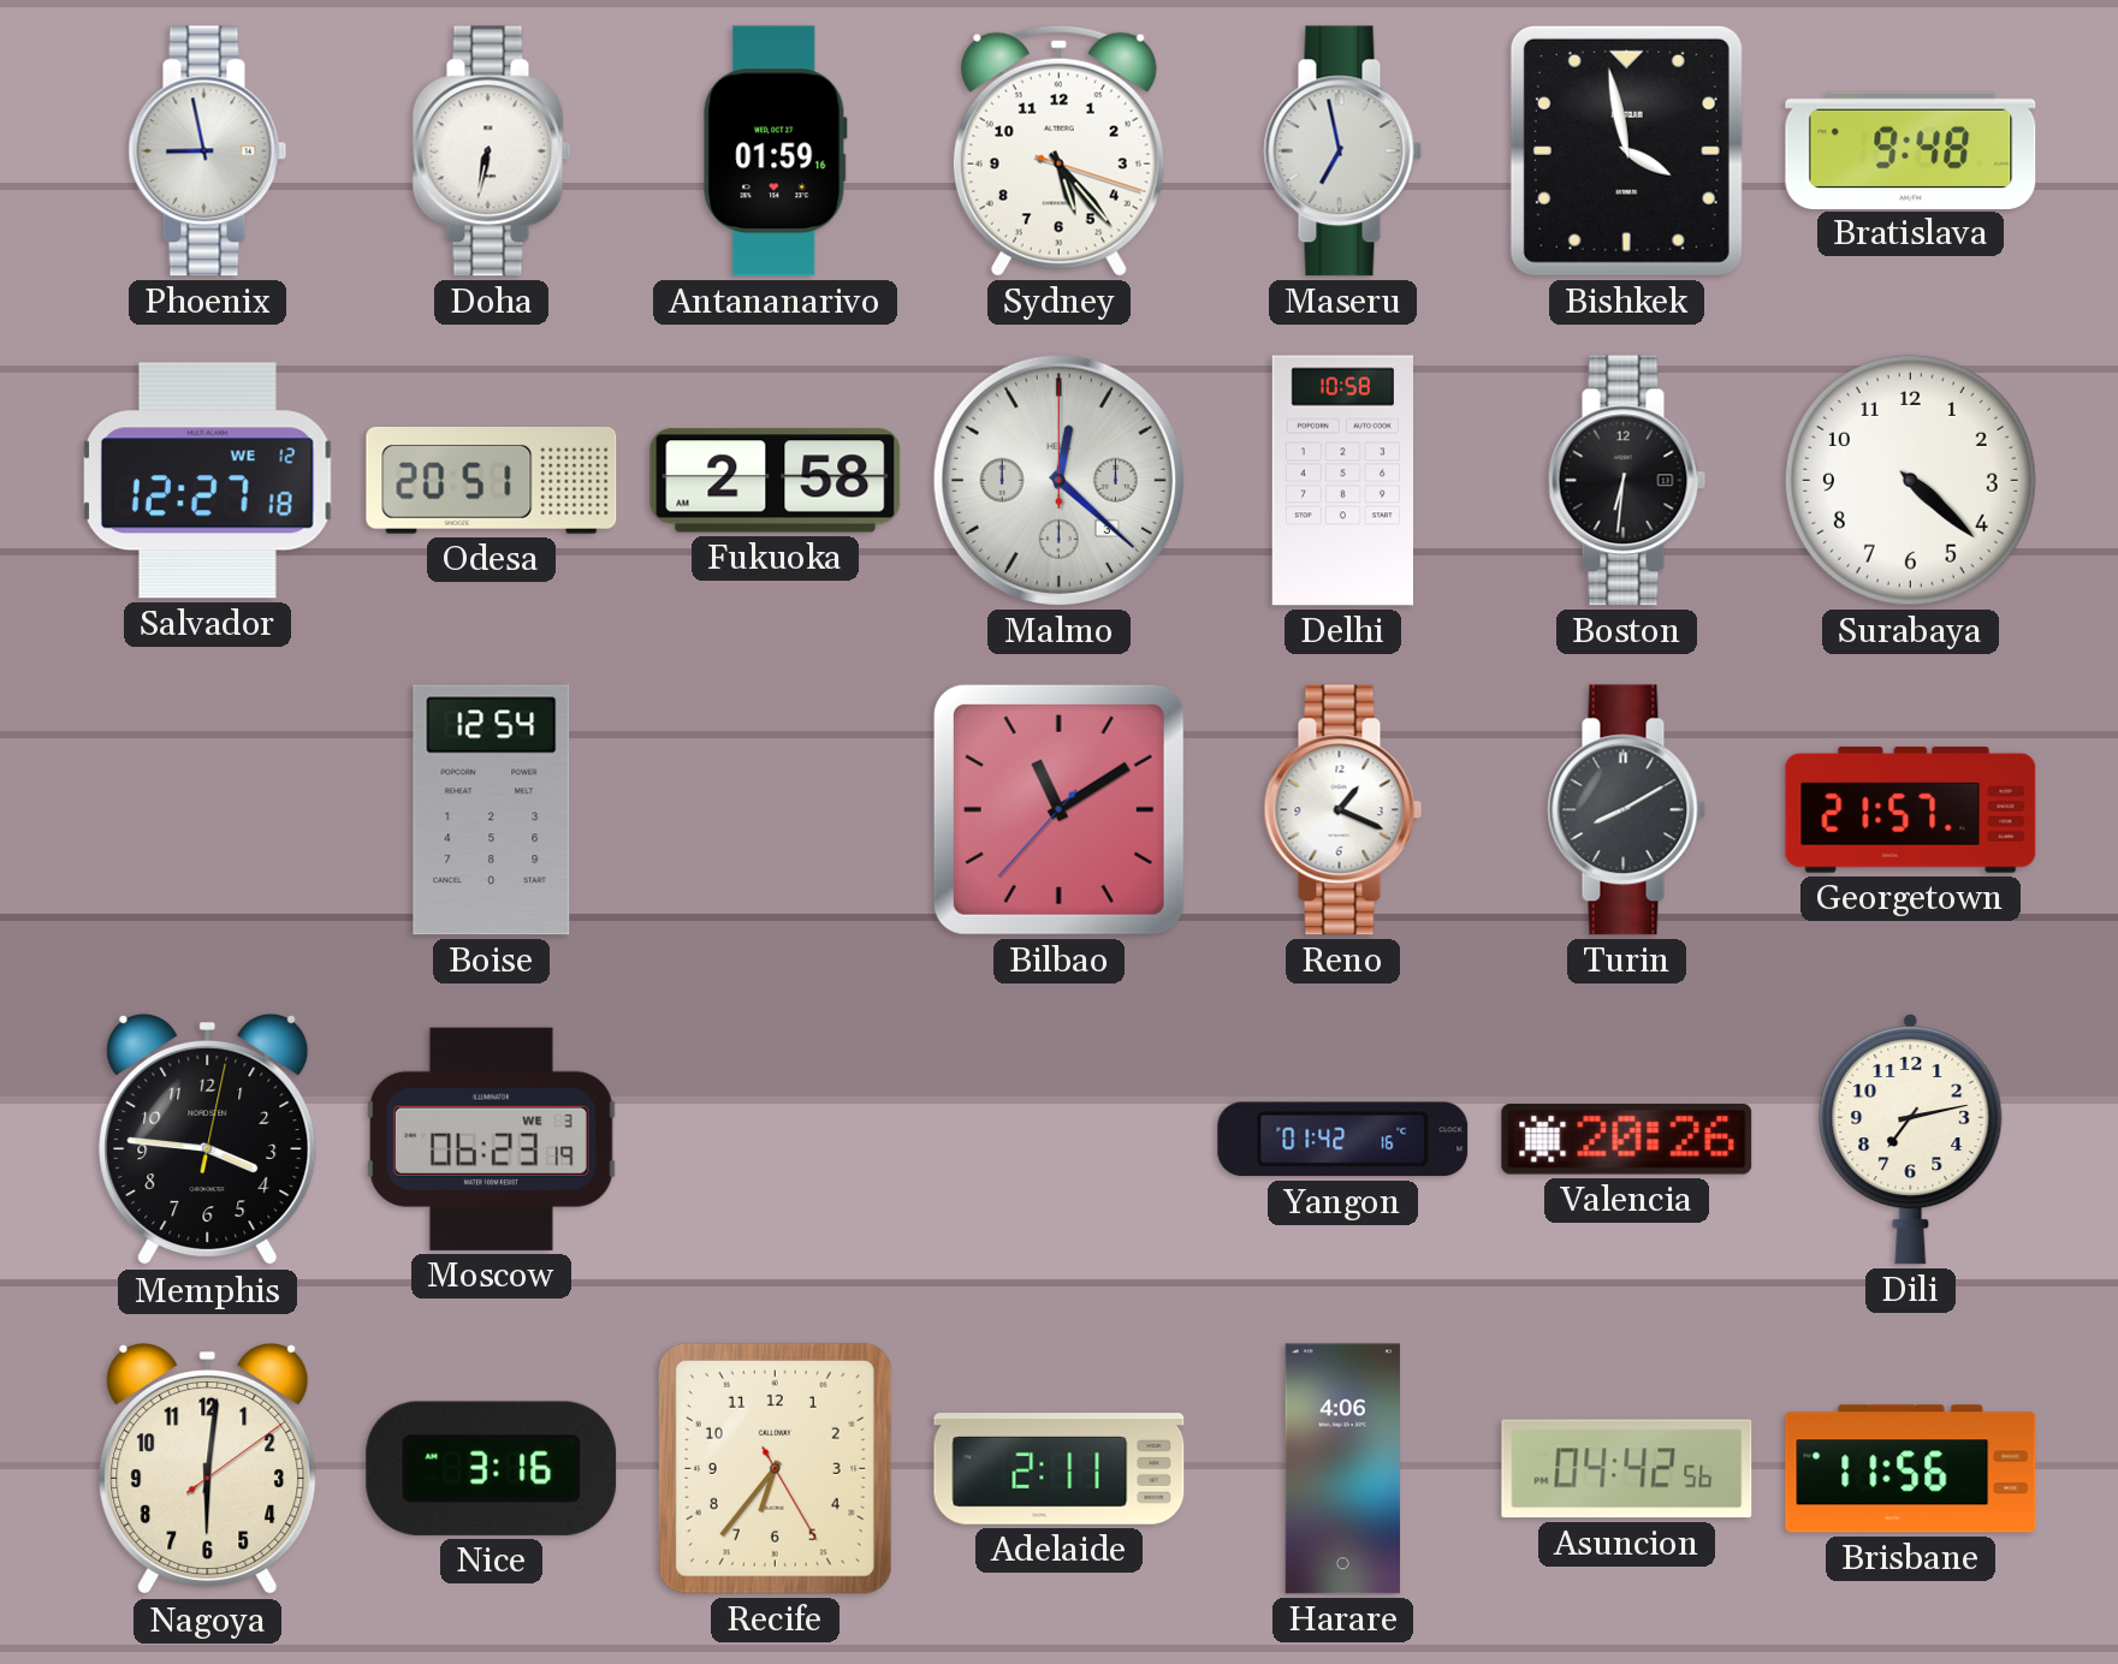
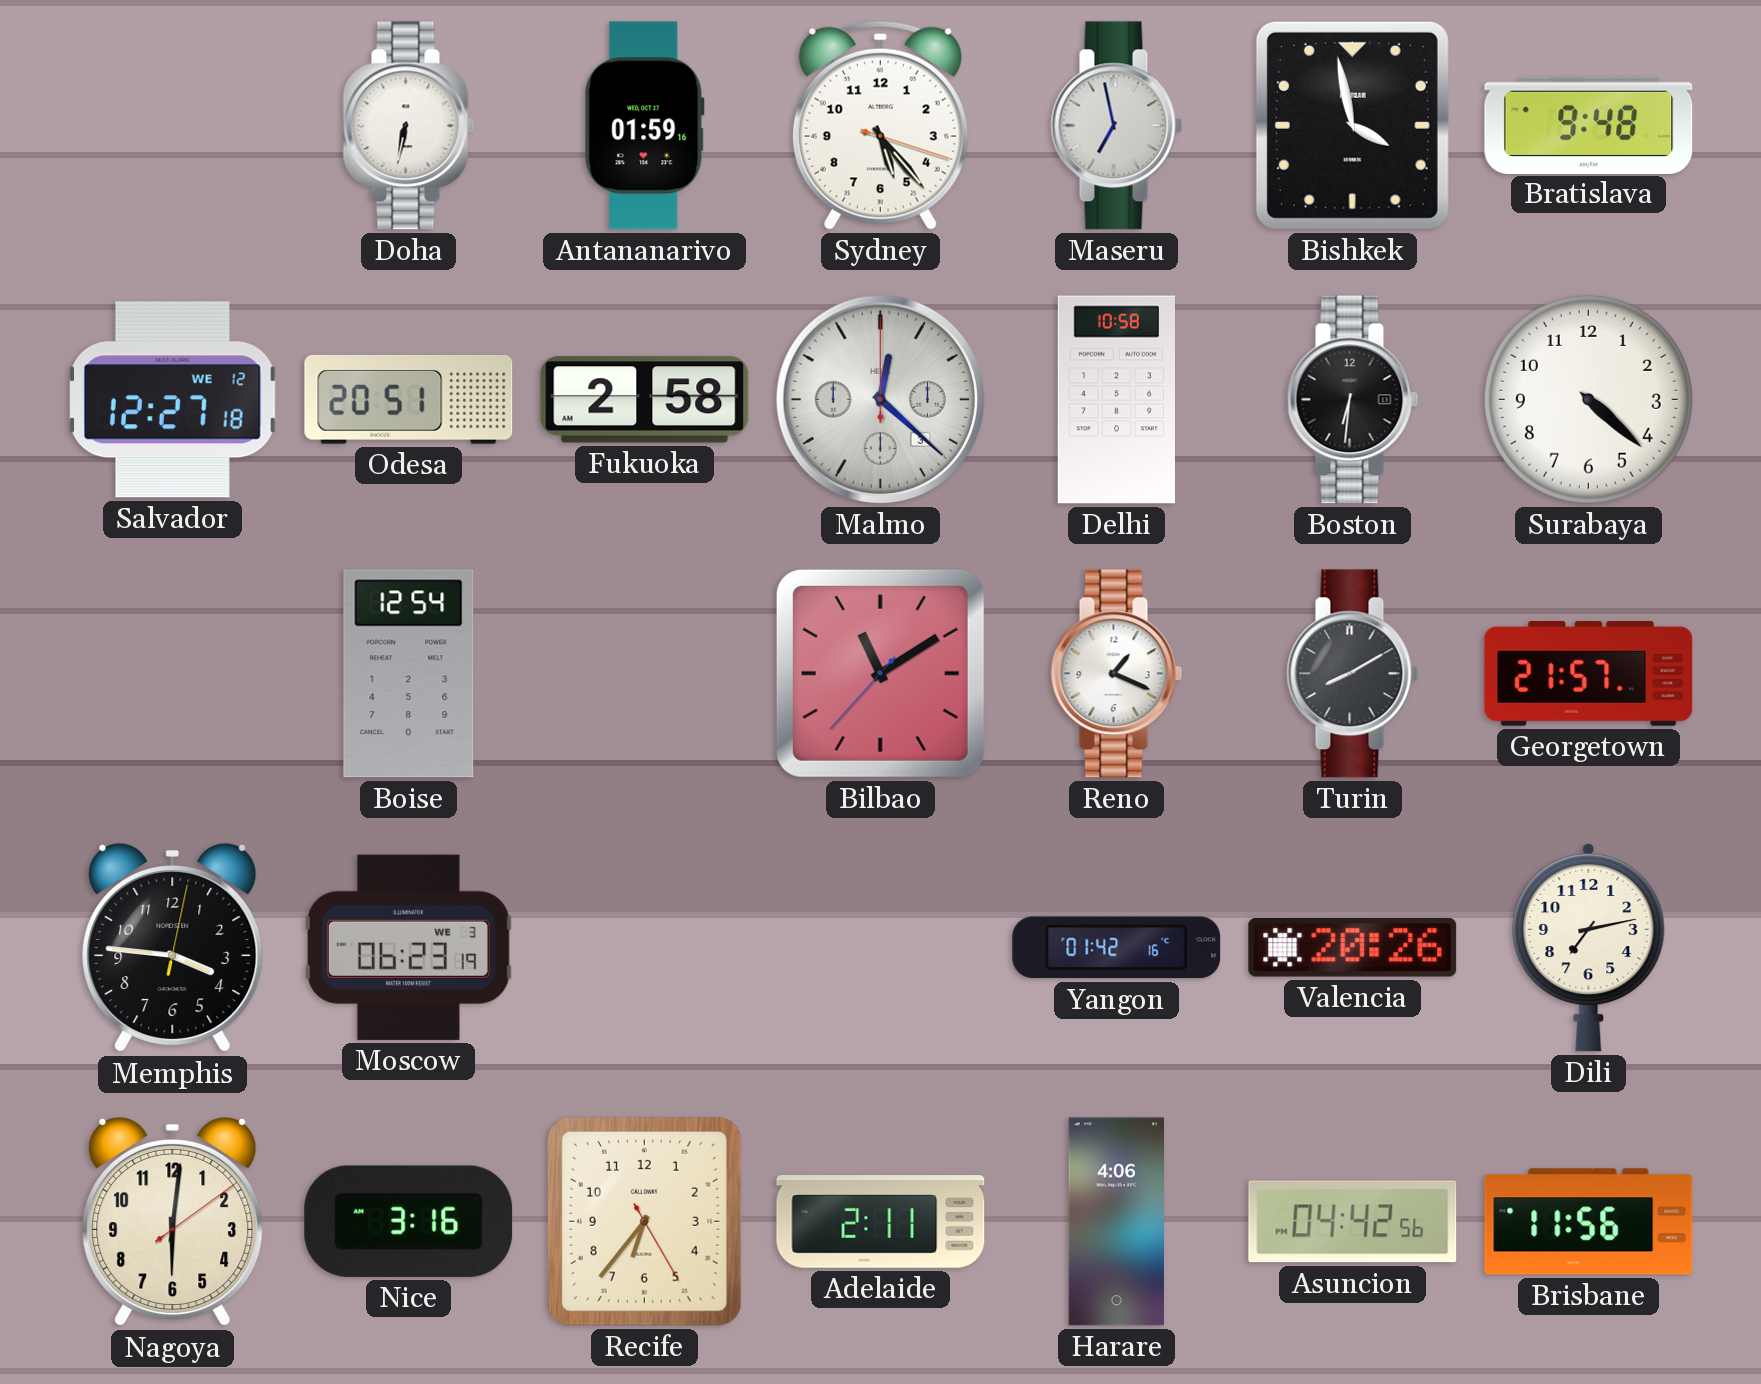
Phoenix: 8:58 -> none
